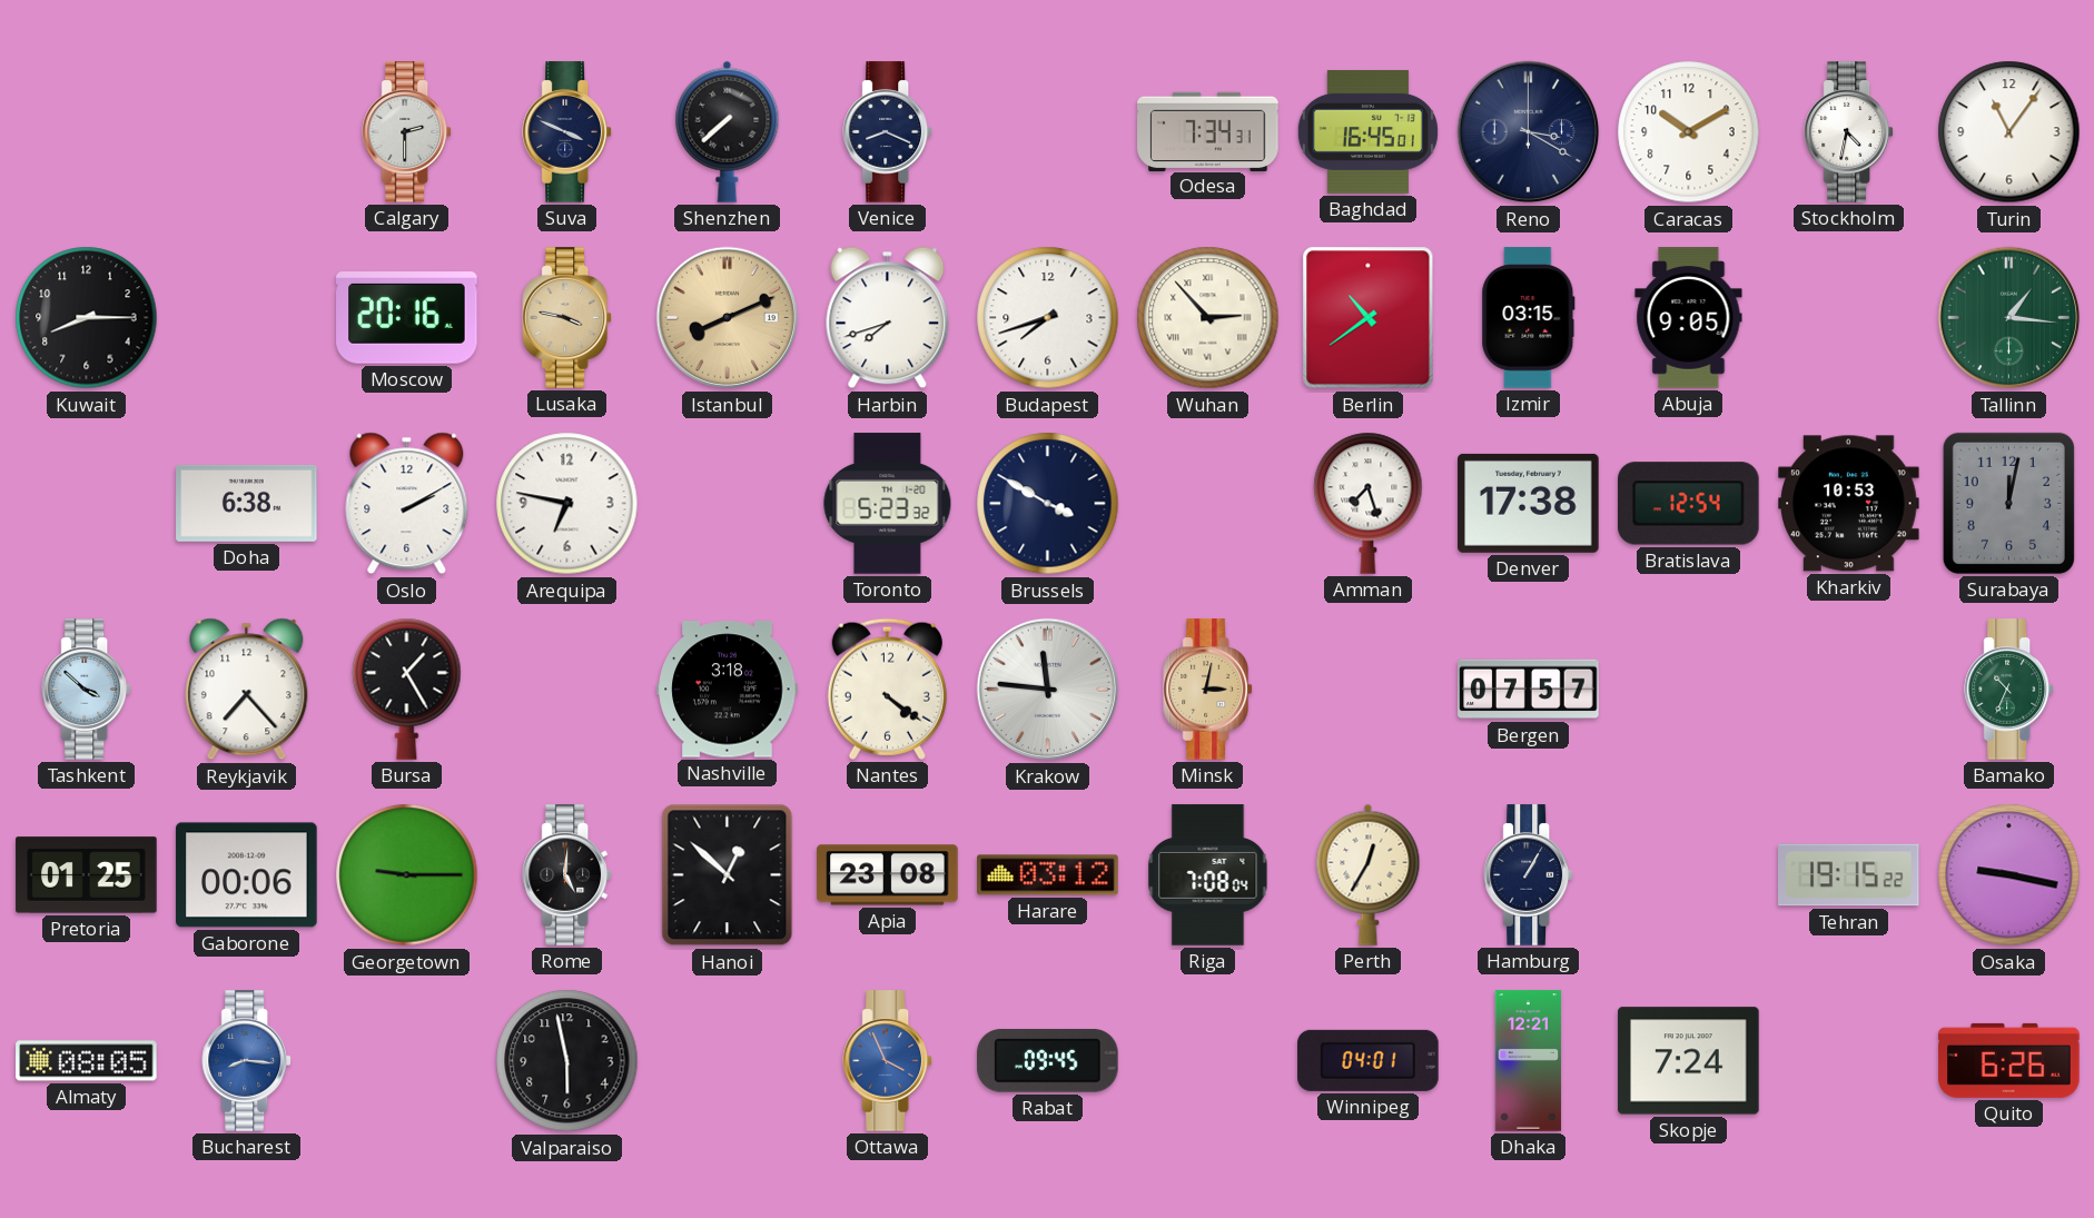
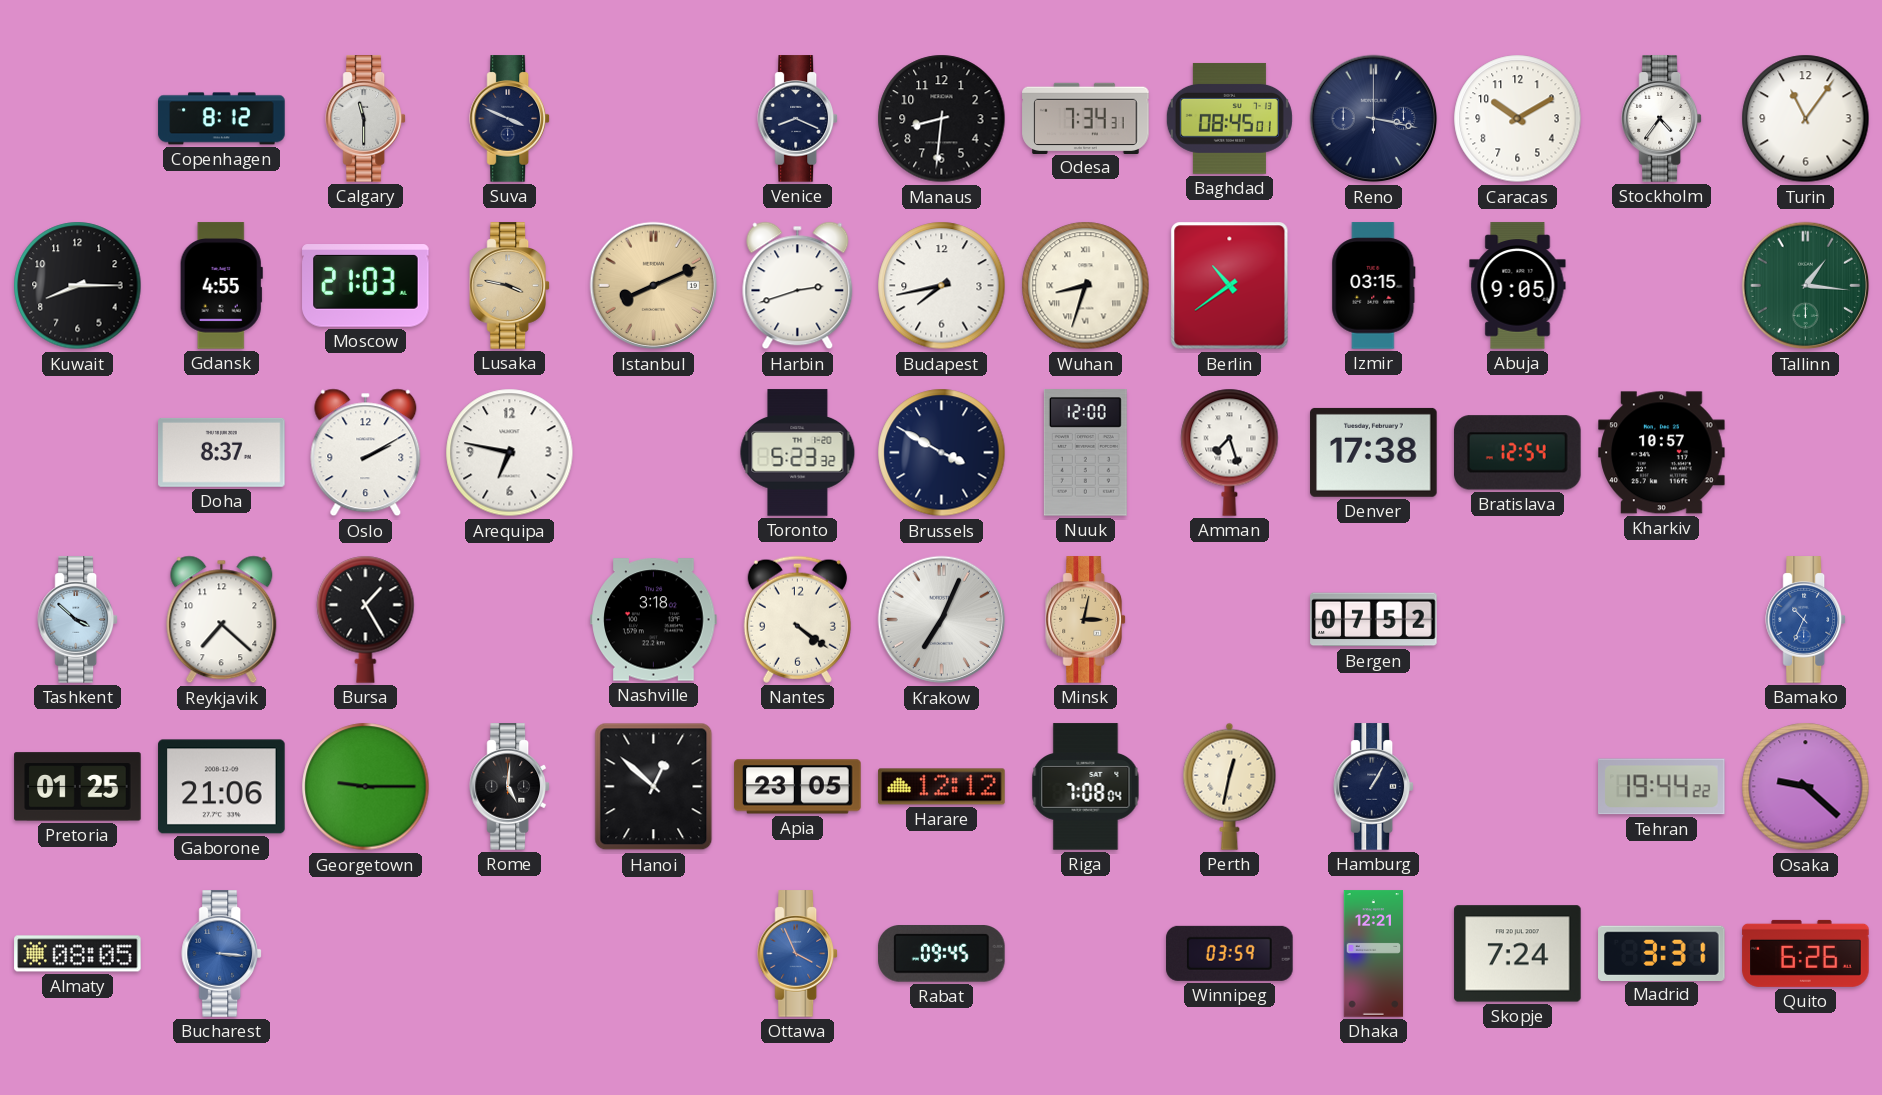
Copenhagen: none -> 8:12
Calgary: 2:30 -> 11:30
Shenzhen: 7:38 -> none
Manaus: none -> 8:31
Baghdad: 16:45 -> 08:45
Reno: 3:20 -> 3:17
Stockholm: 4:32 -> 4:36
Gdansk: none -> 4:55
Moscow: 20:16 -> 21:03
Harbin: 7:42 -> 2:42
Budapest: 7:42 -> 7:43
Wuhan: 2:53 -> 8:33
Doha: 6:38 -> 8:37
Nuuk: none -> 12:00
Kharkiv: 10:53 -> 10:57
Surabaya: 12:02 -> none
Reykjavik: 7:23 -> 7:22
Krakow: 11:46 -> 7:04
Bergen: 07:57 -> 07:52
Bamako dial: green -> blue
Gaborone: 00:06 -> 21:06
Apia: 23:08 -> 23:05
Harare: 03:12 -> 12:12
Perth: 12:35 -> 12:32
Tehran: 19:15 -> 19:44
Osaka: 9:17 -> 9:22
Bucharest: 8:16 -> 3:16
Valparaiso: 5:58 -> none
Winnipeg: 04:01 -> 03:59
Madrid: none -> 3:31
